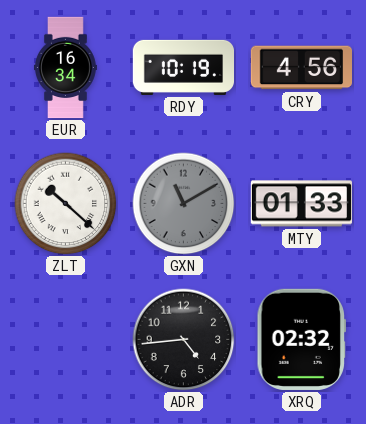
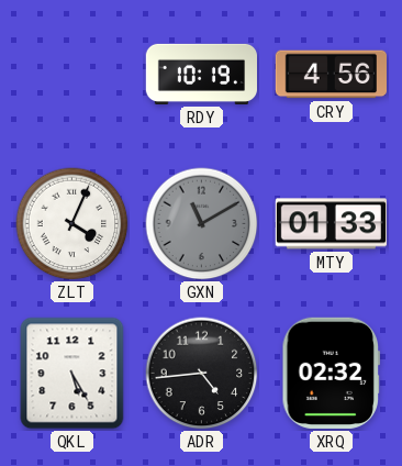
EUR: 16:34 -> none
ZLT: 10:22 -> 4:04
QKL: none -> 5:25
